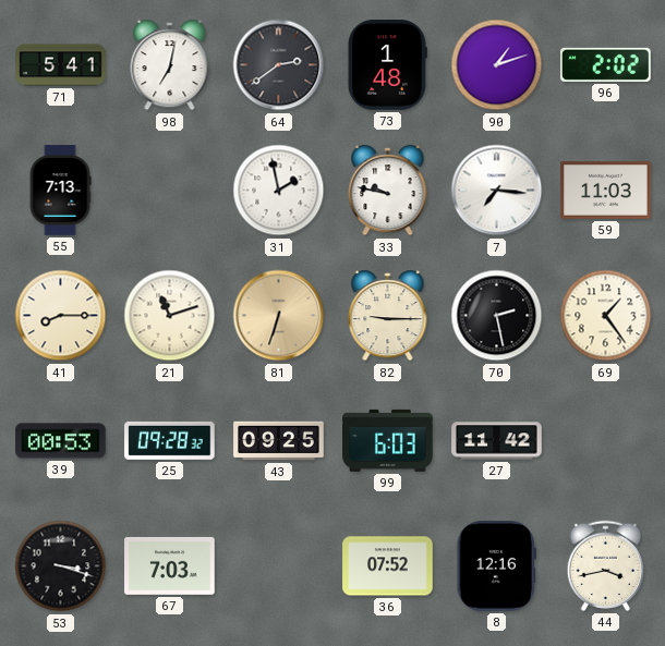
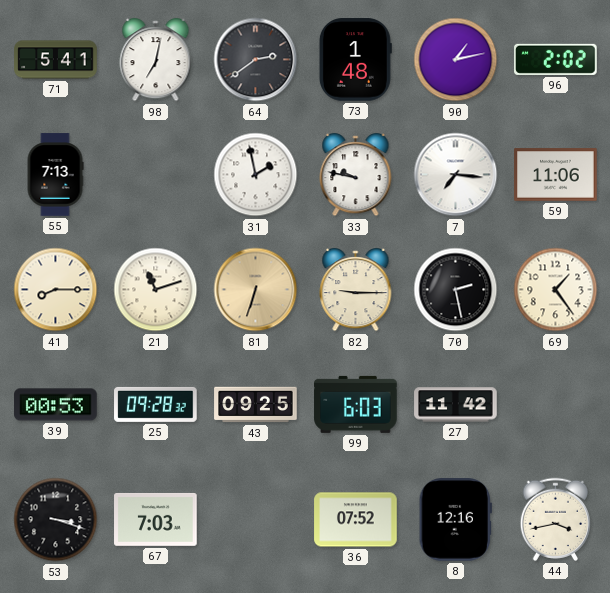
90: 1:12 -> 1:13
59: 11:03 -> 11:06
